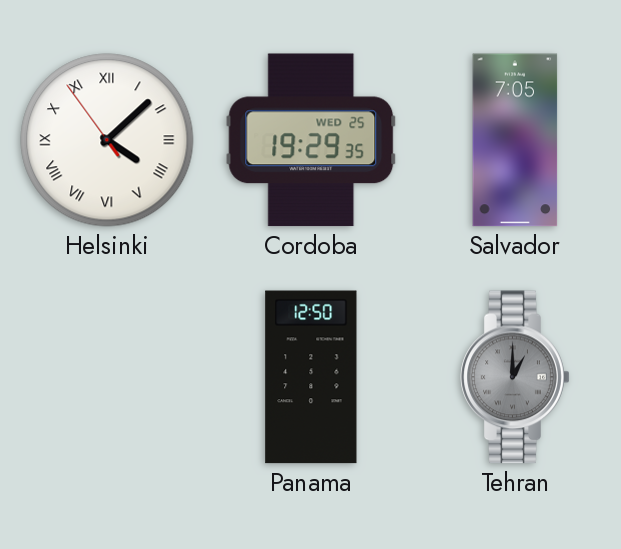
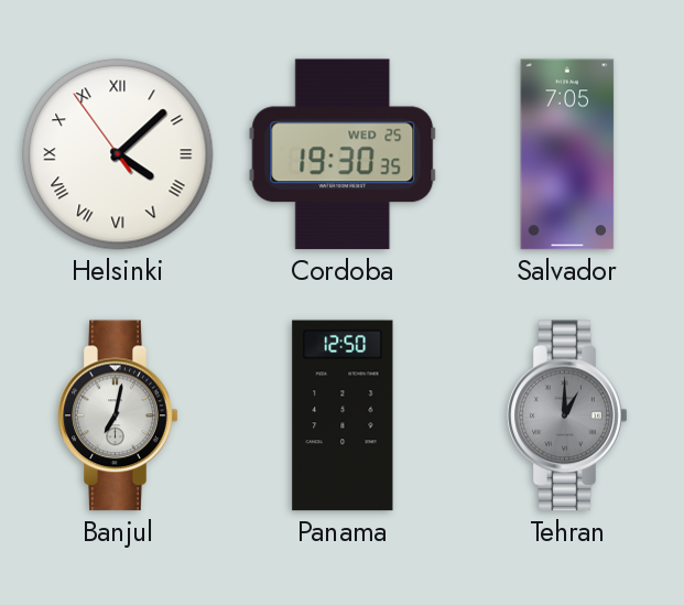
Cordoba: 19:29 -> 19:30
Banjul: none -> 7:02
